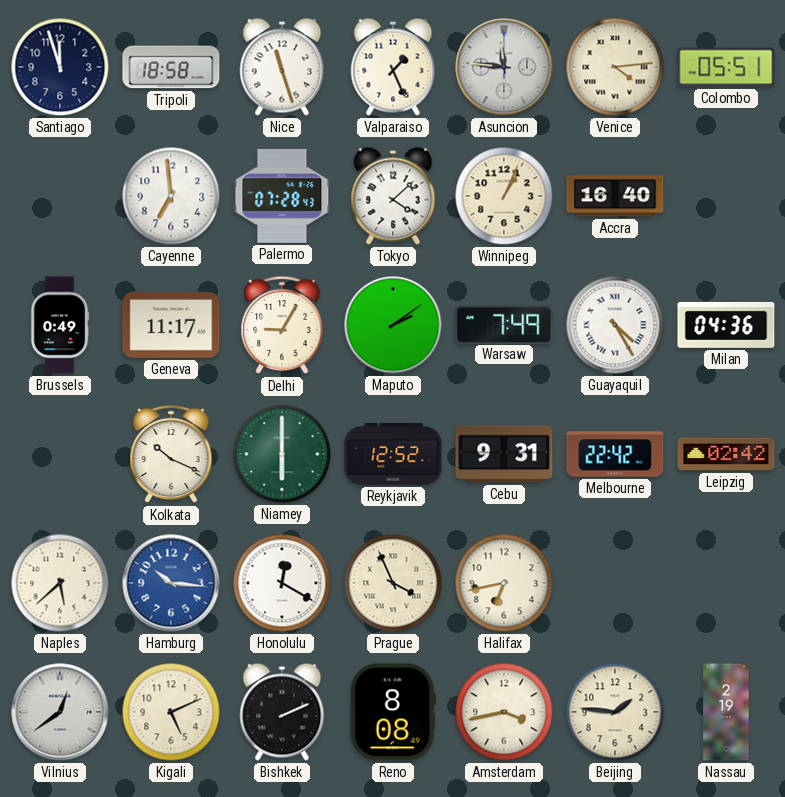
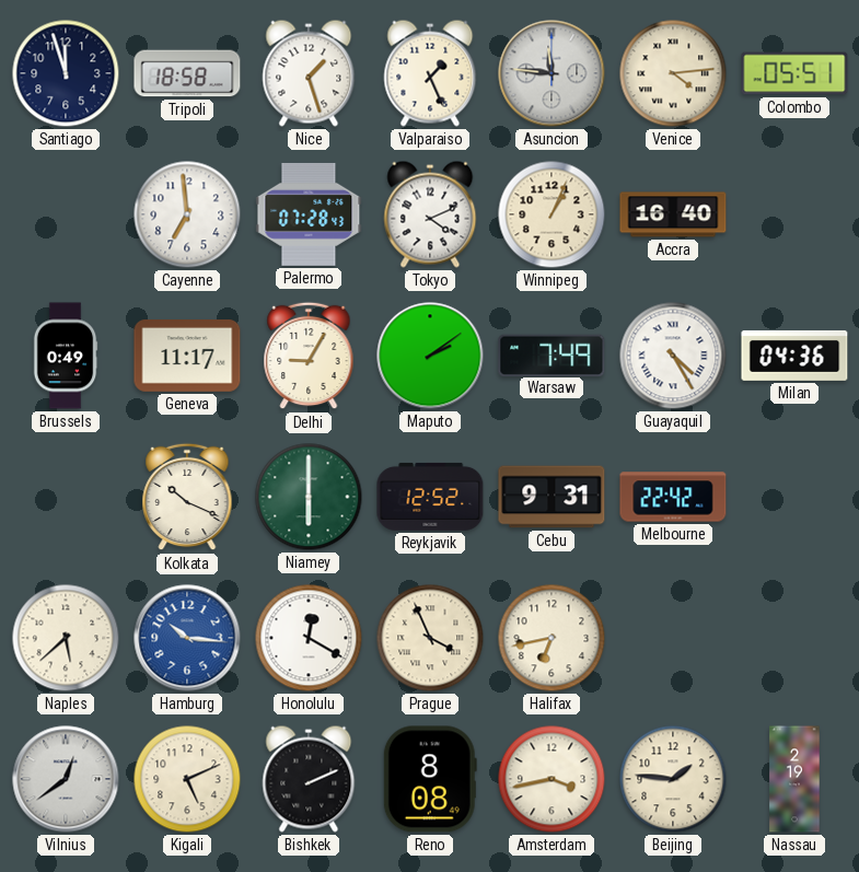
Nice: 11:27 -> 1:27
Tokyo: 4:08 -> 4:11
Leipzig: 02:42 -> none
